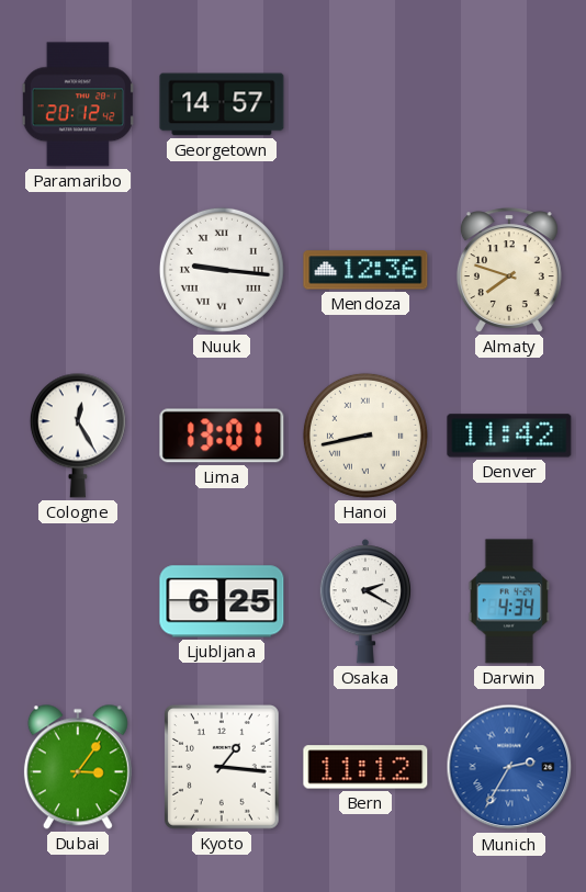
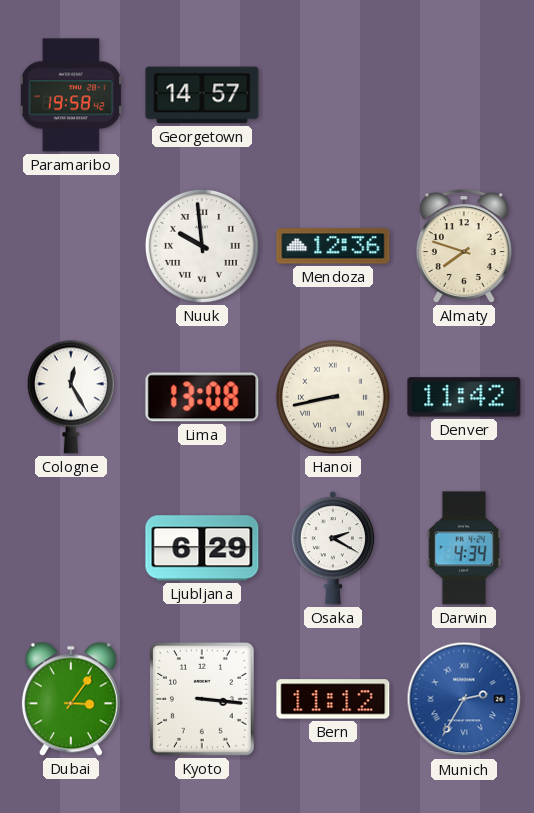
Paramaribo: 20:12 -> 19:58
Nuuk: 9:16 -> 9:59
Lima: 13:01 -> 13:08
Ljubljana: 6:25 -> 6:29
Kyoto: 1:16 -> 3:16
